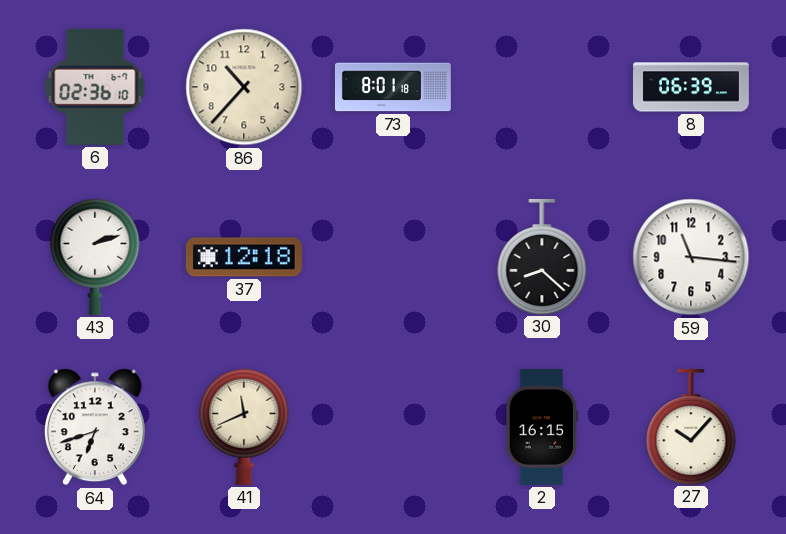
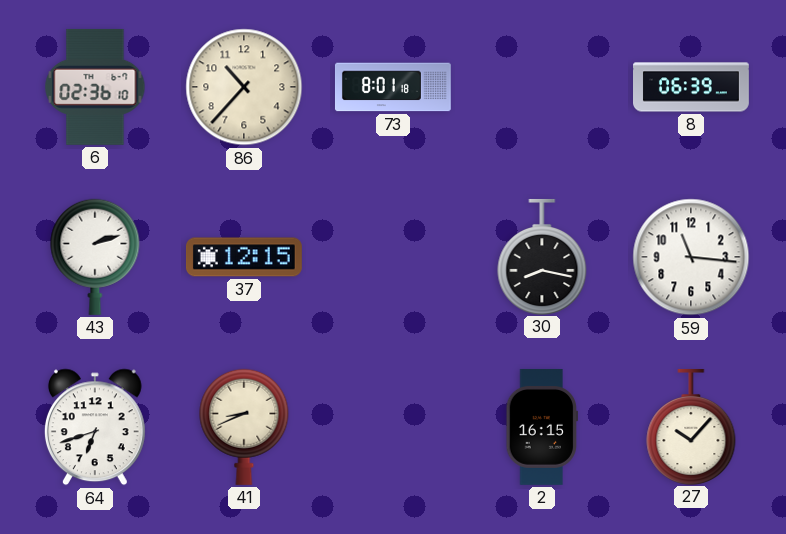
37: 12:18 -> 12:15
30: 8:22 -> 8:17
41: 11:41 -> 8:41
